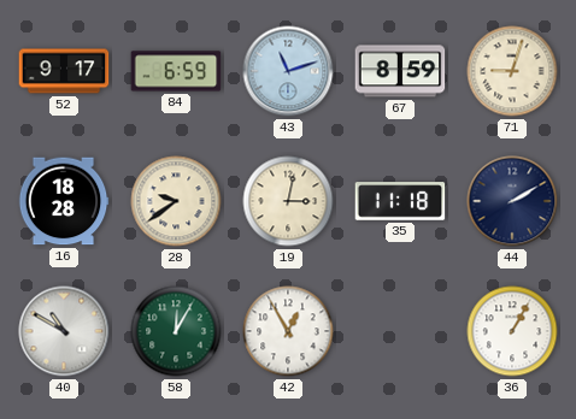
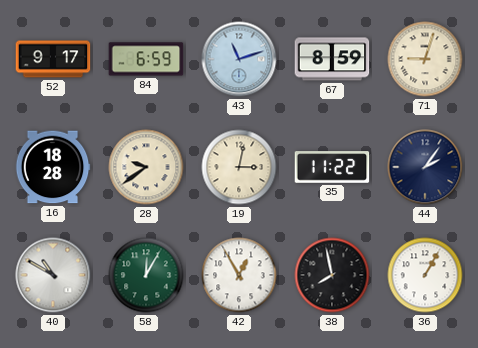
35: 11:18 -> 11:22
44: 2:10 -> 2:06
38: none -> 7:58
